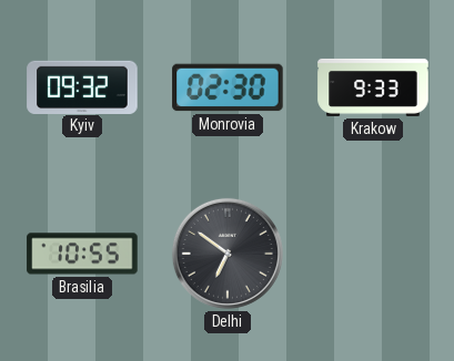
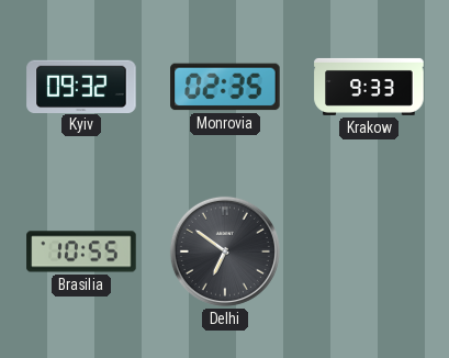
Monrovia: 02:30 -> 02:35
